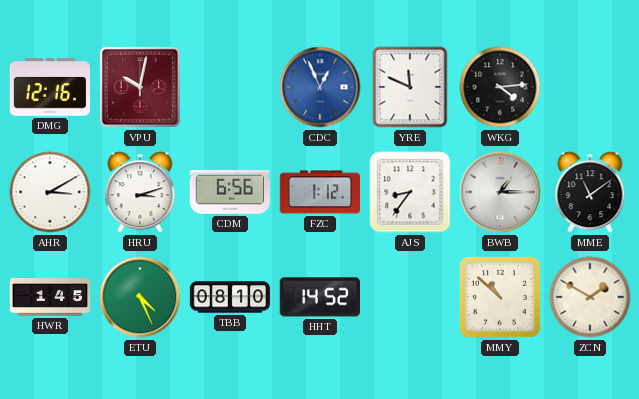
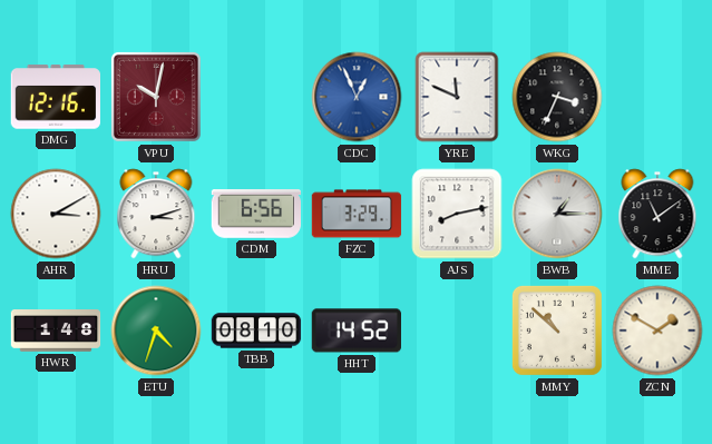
WKG: 4:14 -> 3:34
FZC: 1:12 -> 3:29
AJS: 8:36 -> 8:13
HWR: 1:45 -> 1:48
ETU: 4:26 -> 4:33
